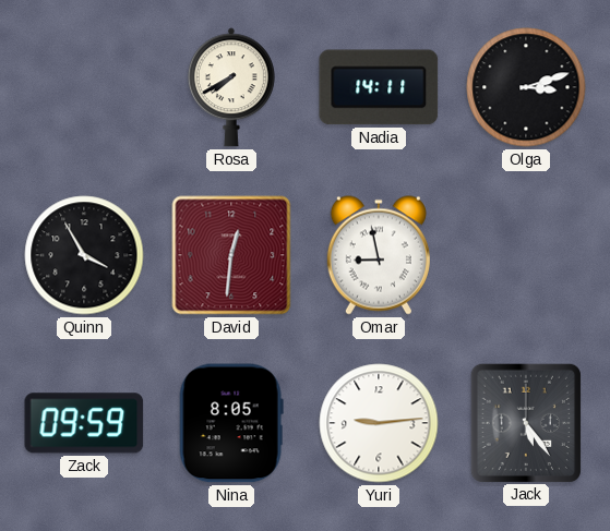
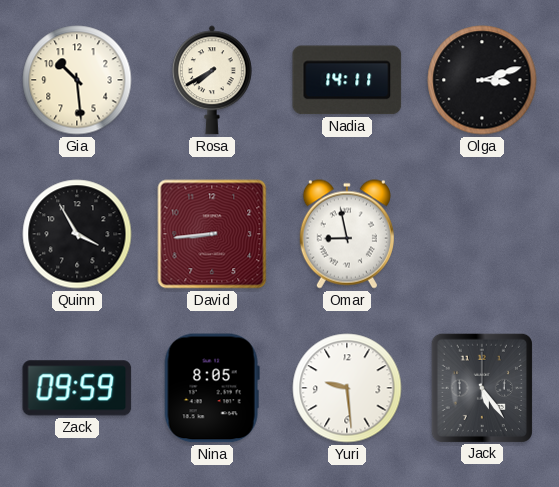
Gia: none -> 10:29
David: 12:31 -> 8:44
Yuri: 9:14 -> 9:29
